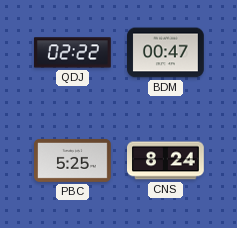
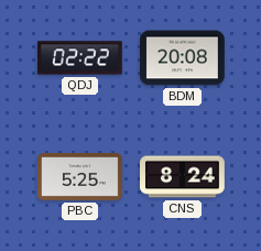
BDM: 00:47 -> 20:08
